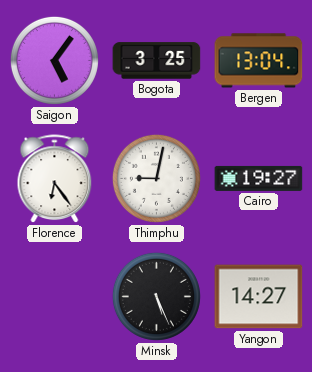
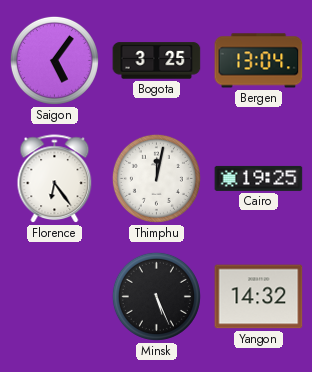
Thimphu: 9:02 -> 12:02
Cairo: 19:27 -> 19:25
Yangon: 14:27 -> 14:32
